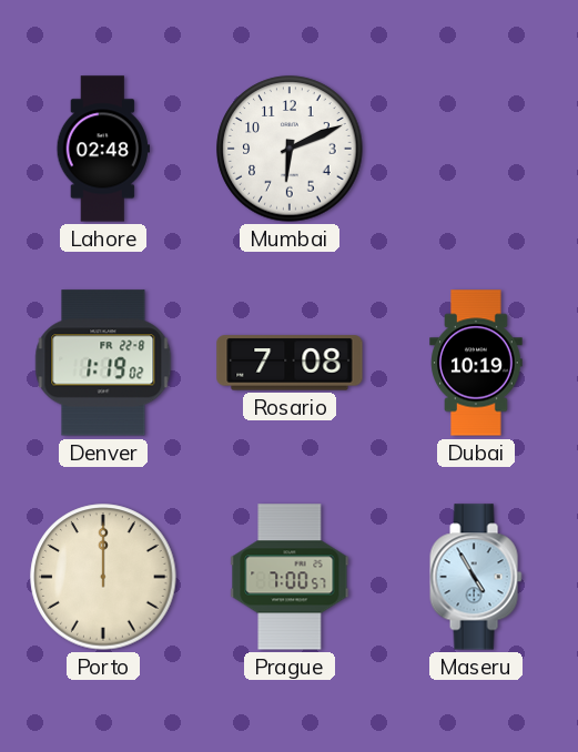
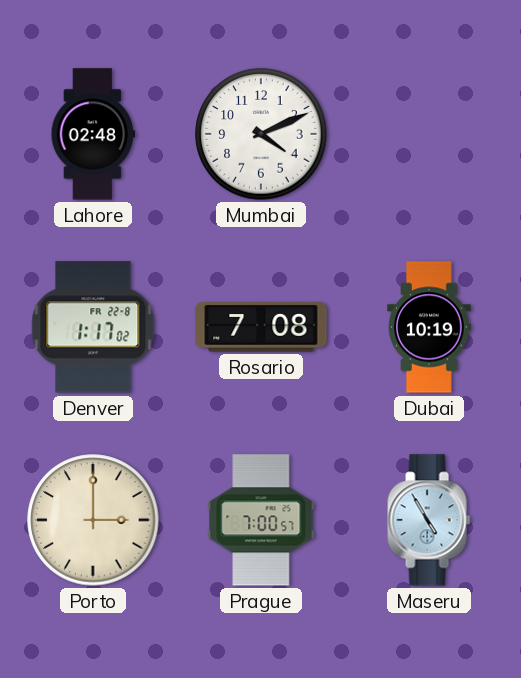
Mumbai: 6:11 -> 4:11
Denver: 1:19 -> 1:17
Porto: 12:00 -> 3:00
